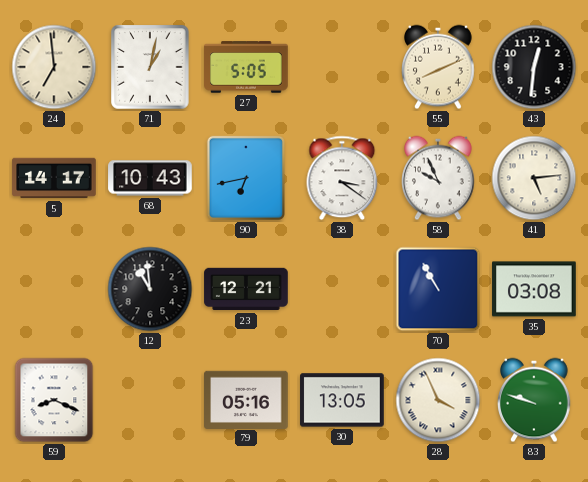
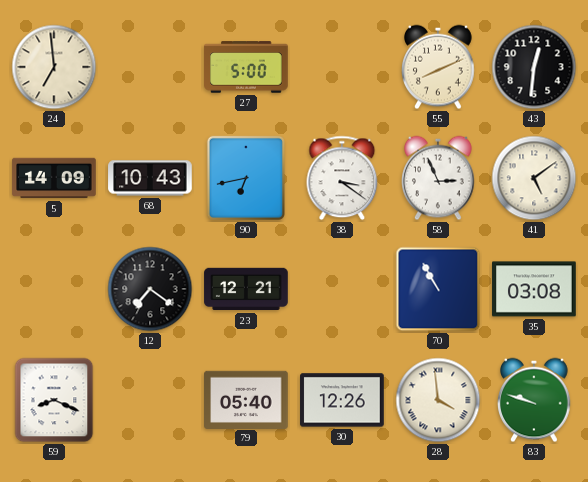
71: 1:02 -> none
27: 5:05 -> 5:00
5: 14:17 -> 14:09
58: 9:56 -> 2:56
41: 5:14 -> 5:09
12: 10:59 -> 7:21
79: 05:16 -> 05:40
30: 13:05 -> 12:26
28: 3:56 -> 3:59
